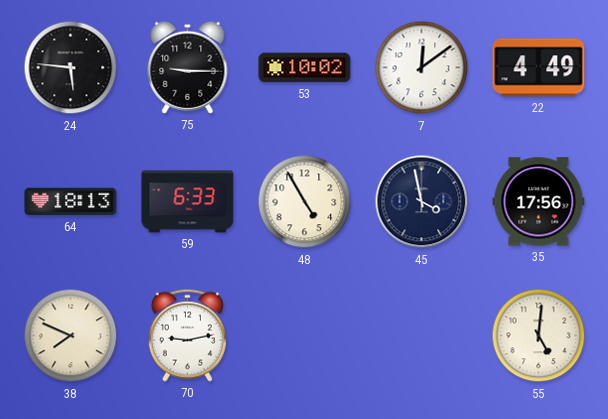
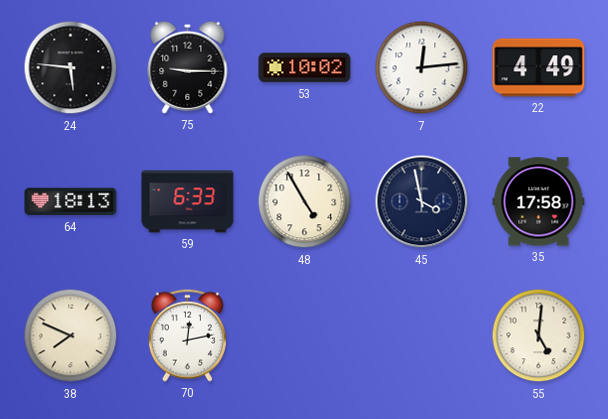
7: 12:09 -> 12:14
35: 17:56 -> 17:58
70: 9:13 -> 12:13
